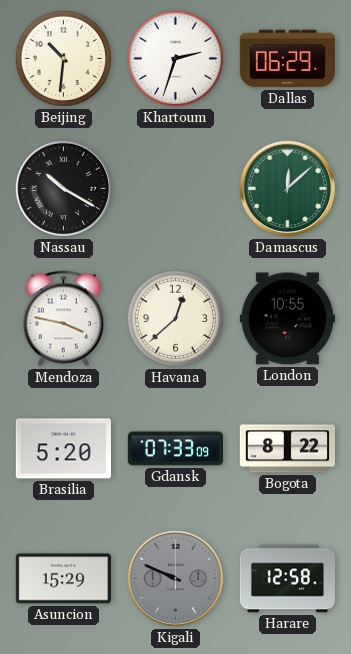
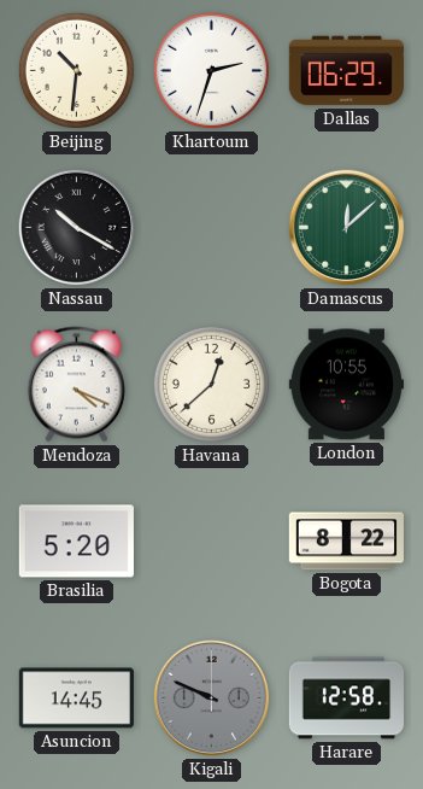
Mendoza: 3:47 -> 4:19
Gdansk: 07:33 -> none
Asuncion: 15:29 -> 14:45
